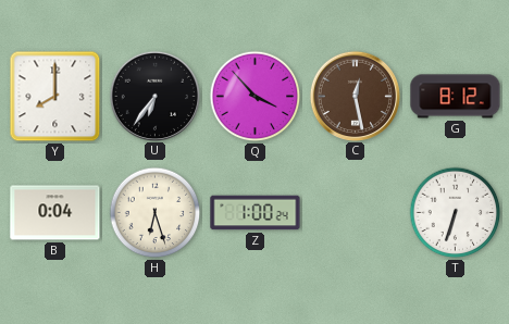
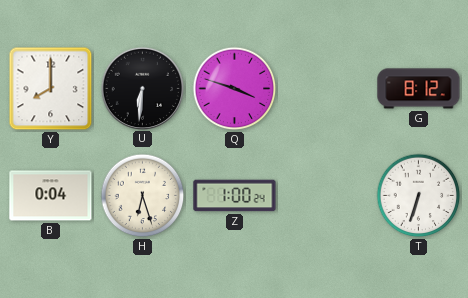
U: 6:36 -> 6:31
Q: 3:53 -> 3:48
C: 12:28 -> none
